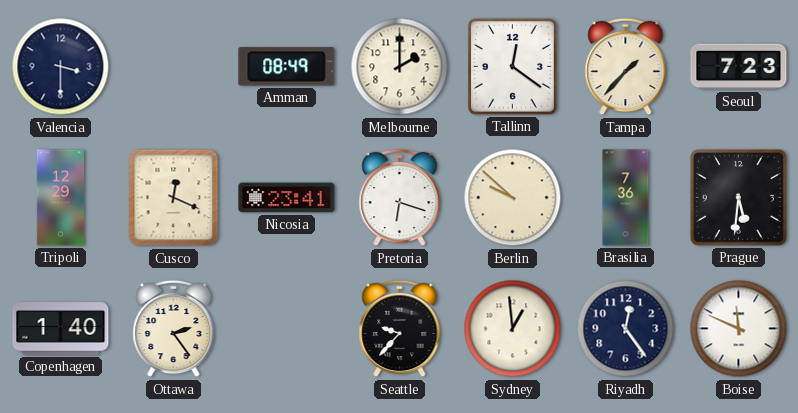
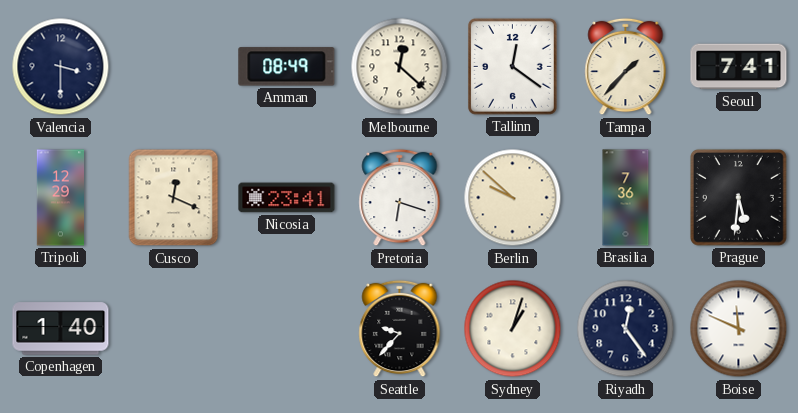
Melbourne: 2:00 -> 12:22
Seoul: 7:23 -> 7:41
Ottawa: 2:24 -> none
Sydney: 12:59 -> 1:03
